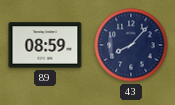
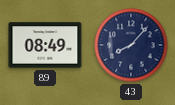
89: 08:59 -> 08:49
